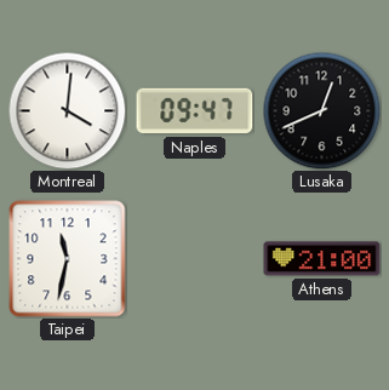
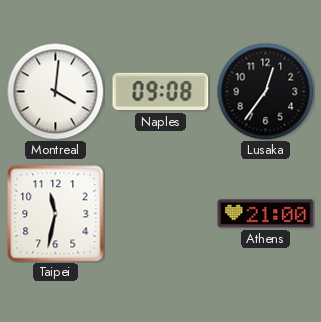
Naples: 09:47 -> 09:08
Lusaka: 12:41 -> 12:36
